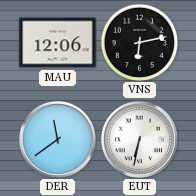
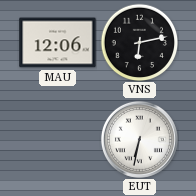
DER: 11:39 -> none
